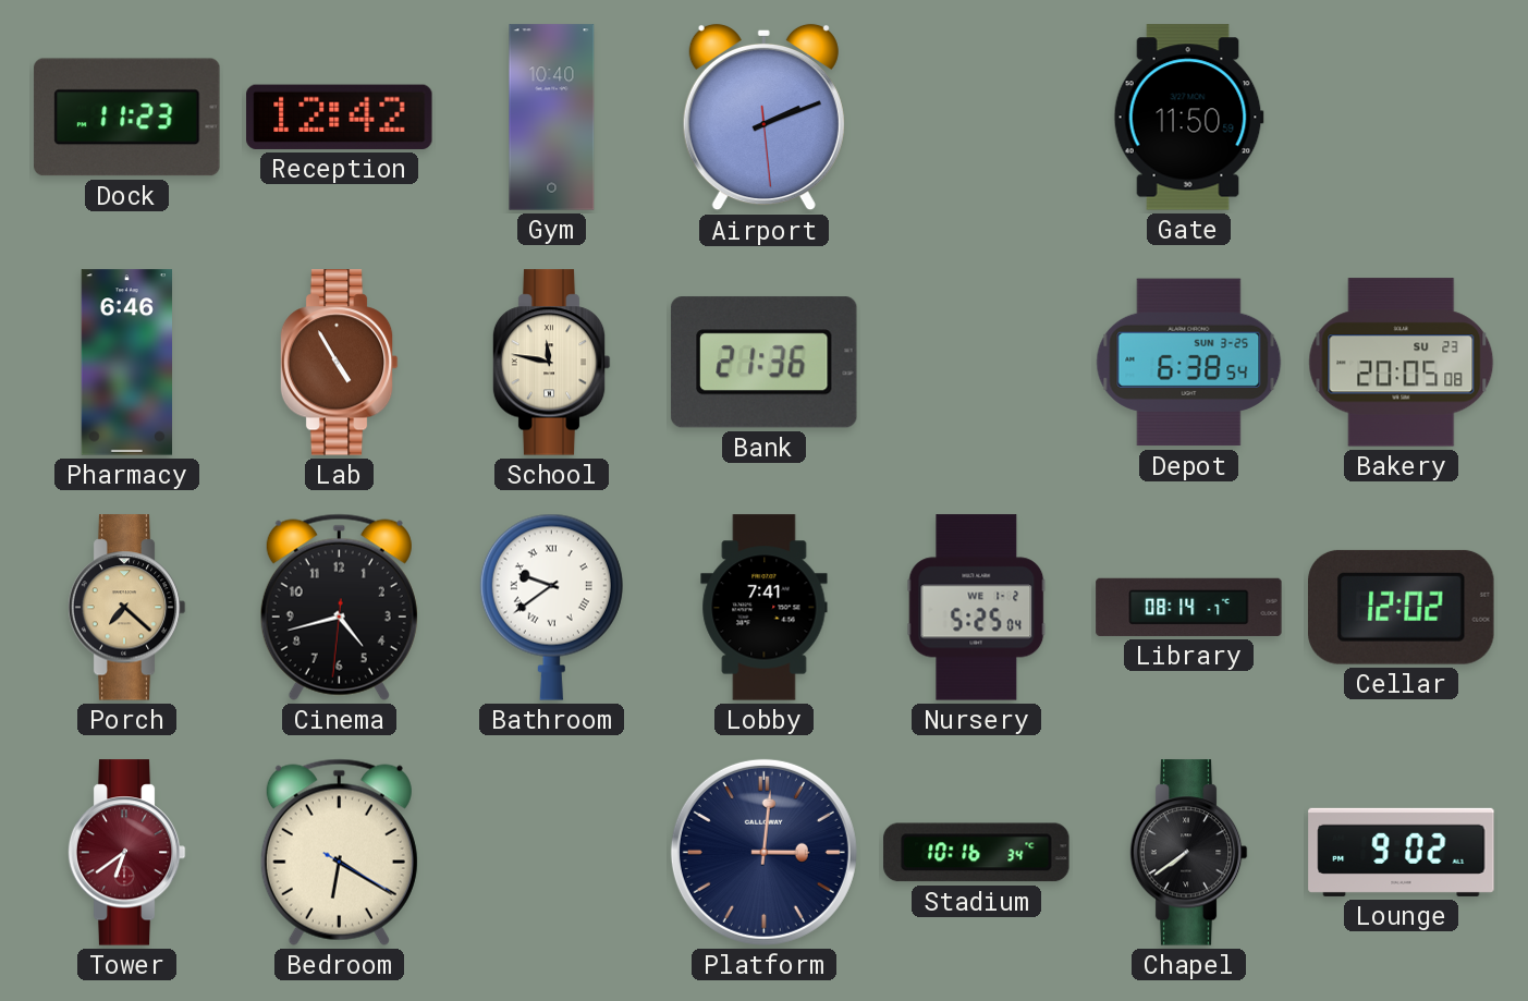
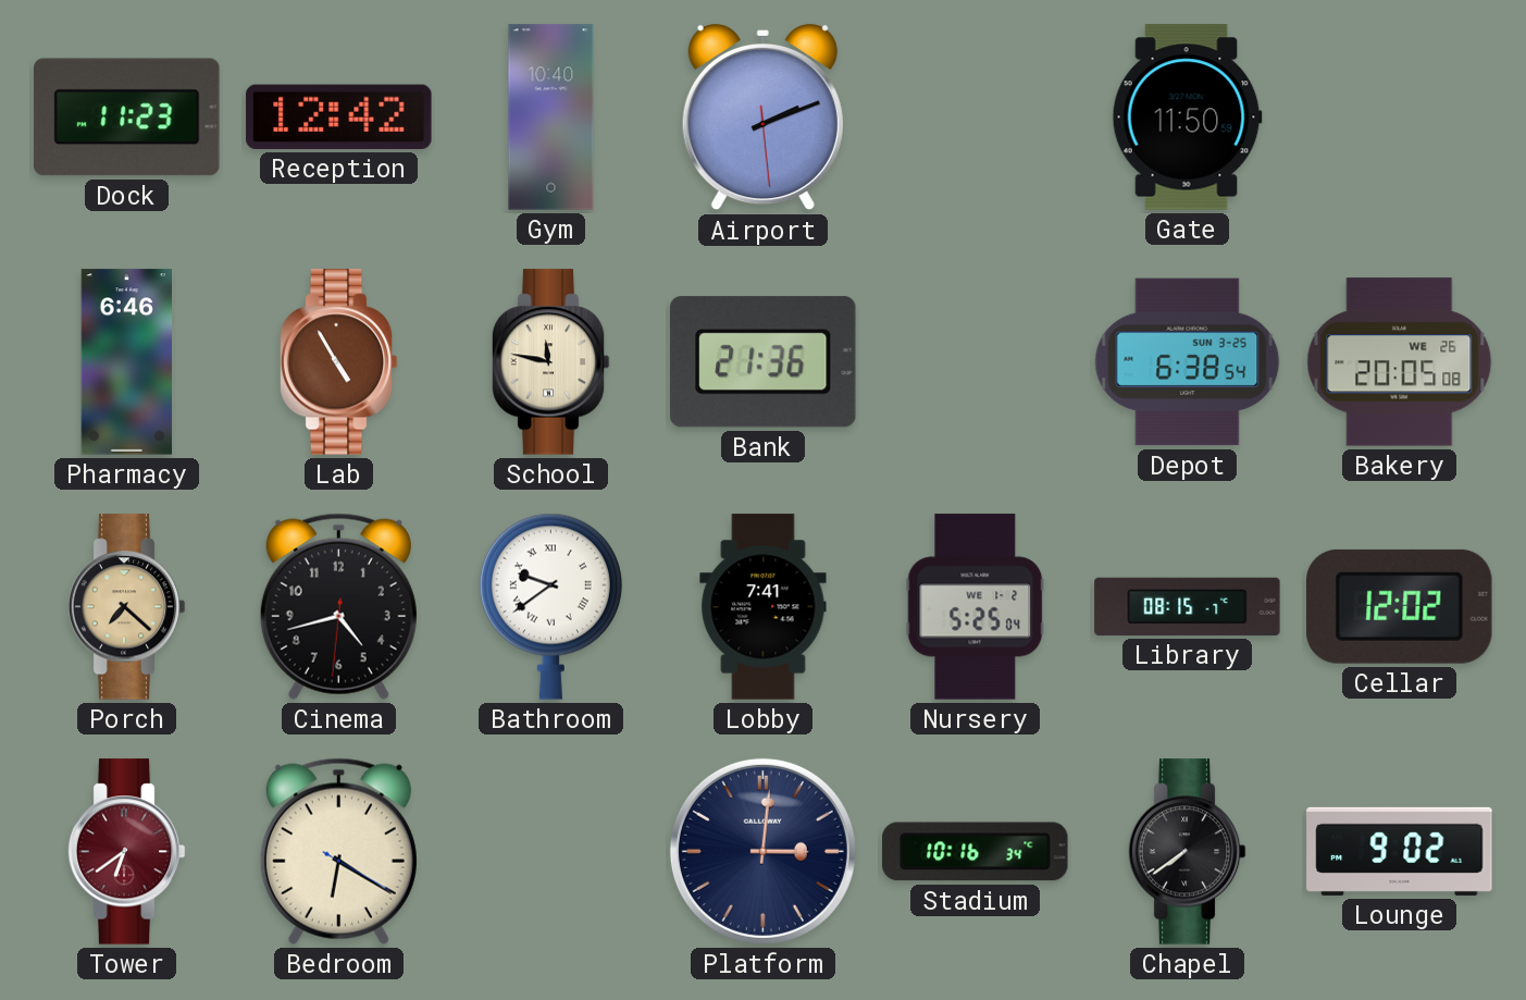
Bakery date: SU 23 -> WE 26
Library: 08:14 -> 08:15
